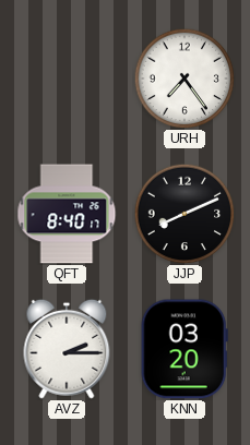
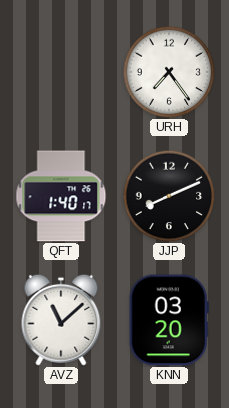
QFT: 8:40 -> 1:40
AVZ: 2:15 -> 11:08
